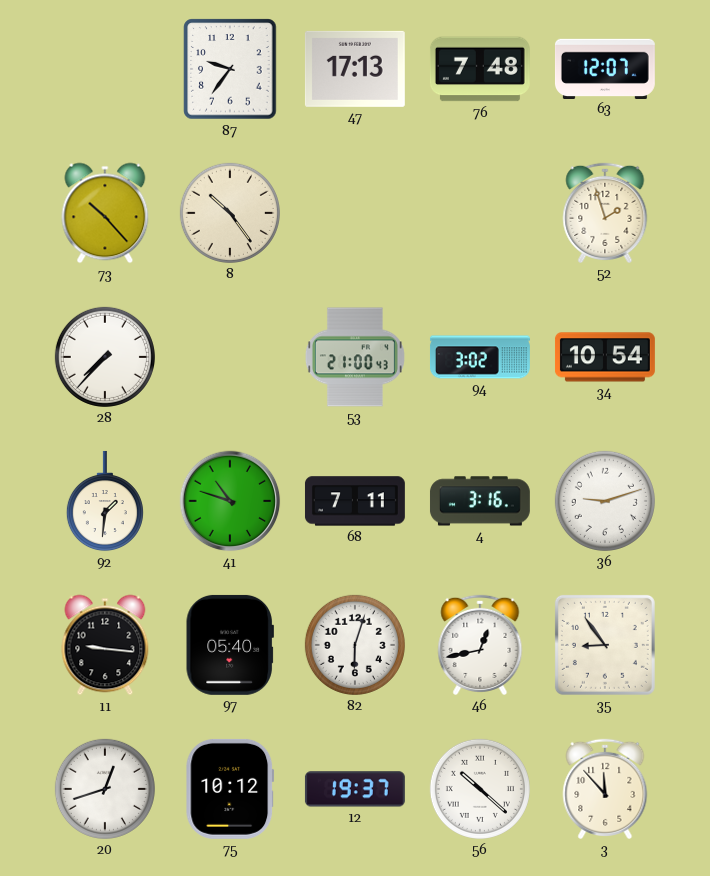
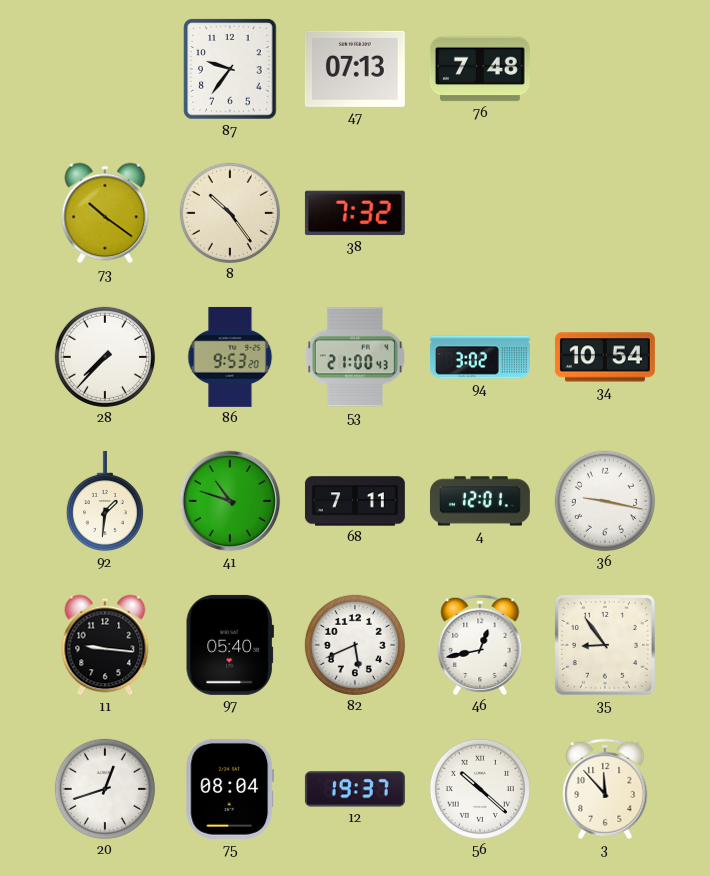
47: 17:13 -> 07:13
63: 12:07 -> none
73: 10:23 -> 10:21
38: none -> 7:32
52: 1:57 -> none
86: none -> 9:53
4: 3:16 -> 12:01
36: 9:12 -> 9:17
82: 6:03 -> 5:41
75: 10:12 -> 08:04
